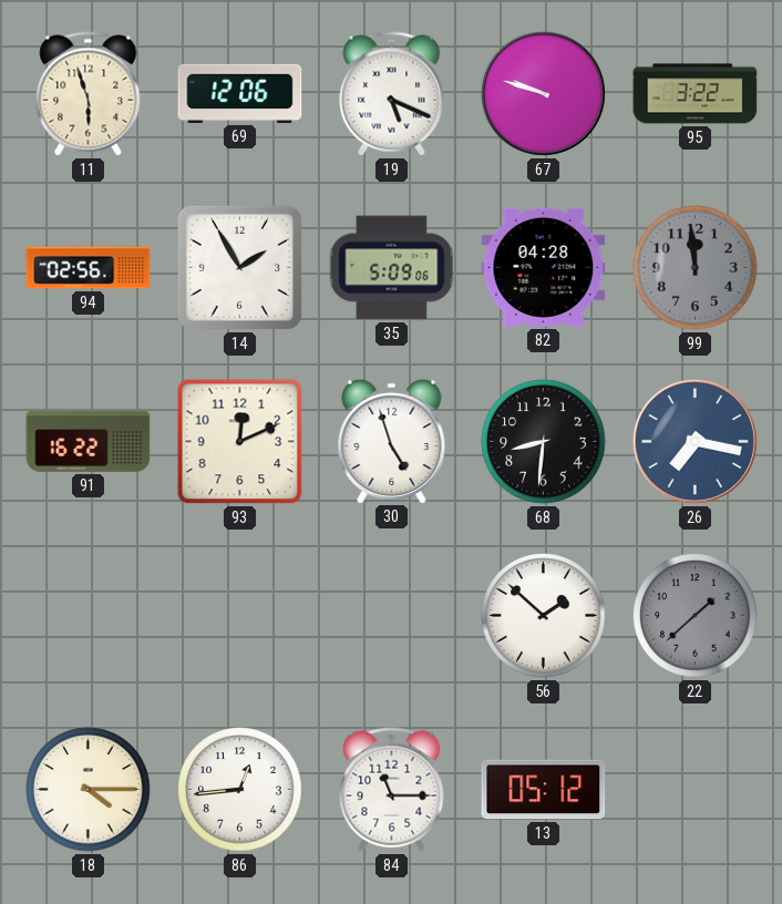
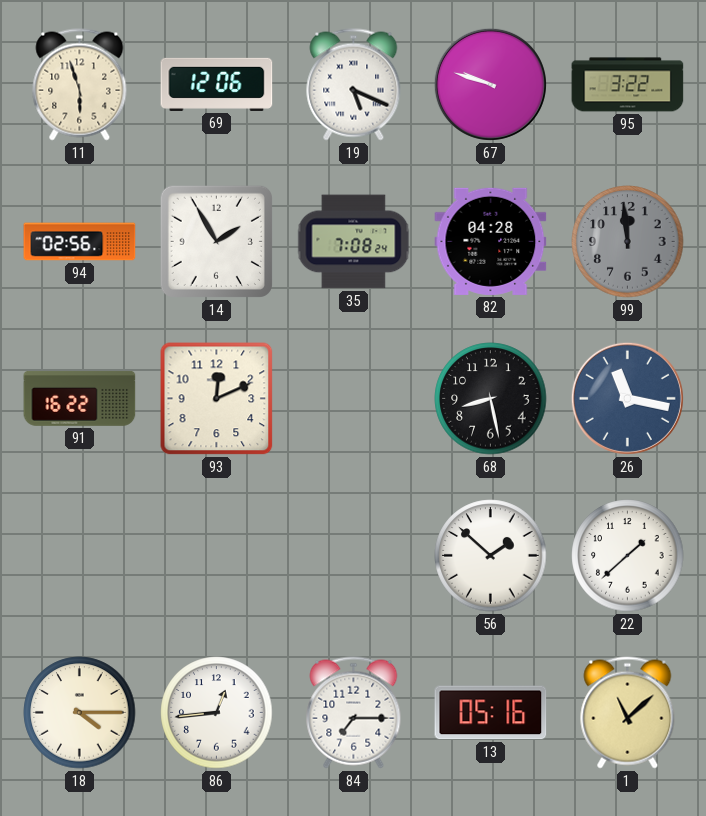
35: 5:09 -> 7:08
30: 4:57 -> none
68: 8:31 -> 8:28
26: 7:17 -> 11:17
22 dial: grey -> white
84: 11:15 -> 7:15
13: 05:12 -> 05:16
1: none -> 11:08
